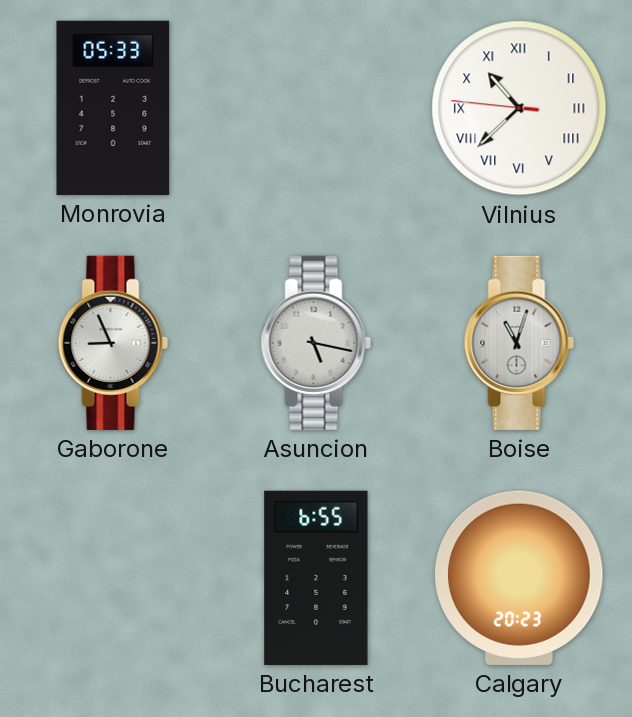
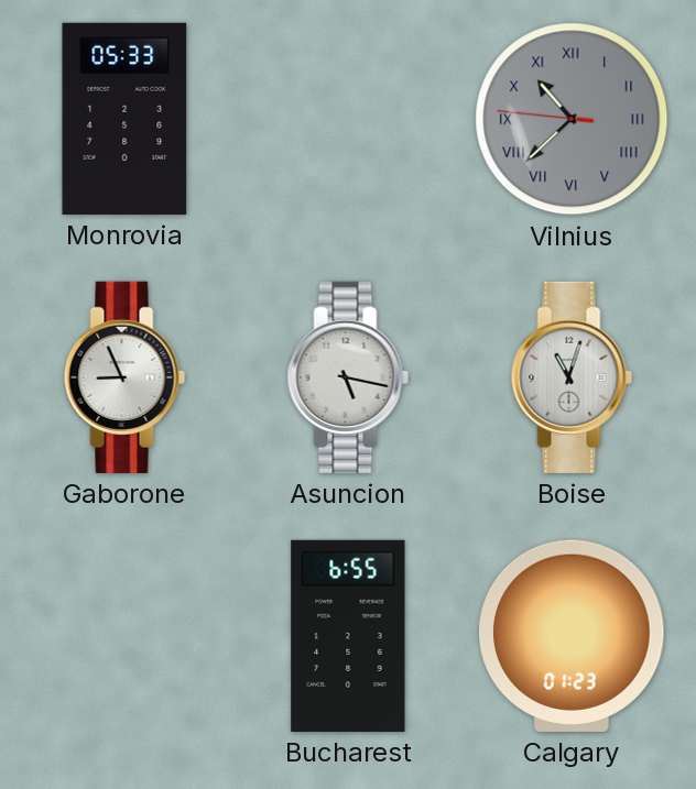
Vilnius dial: white -> grey
Calgary: 20:23 -> 01:23
